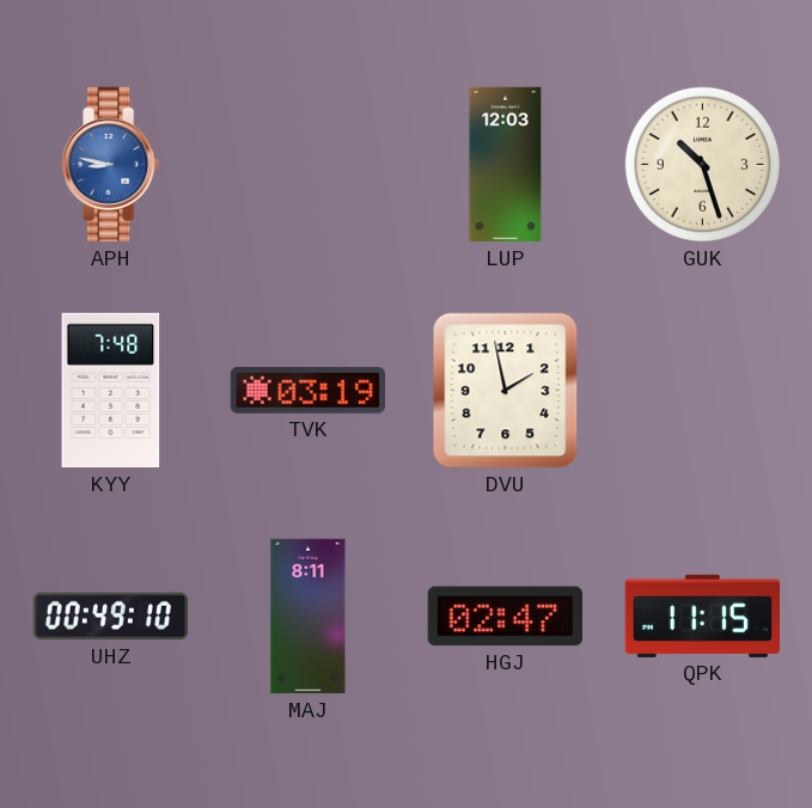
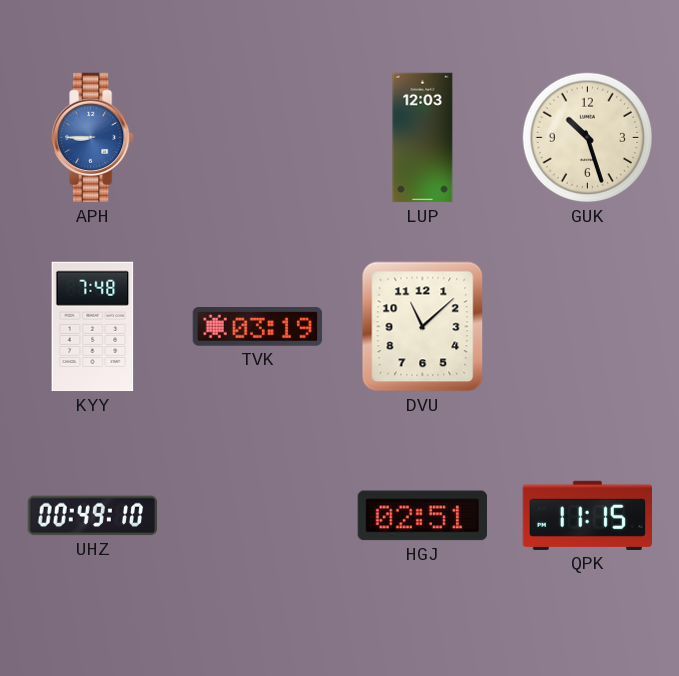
APH: 8:47 -> 8:45
DVU: 1:58 -> 11:08
MAJ: 8:11 -> none
HGJ: 02:47 -> 02:51
